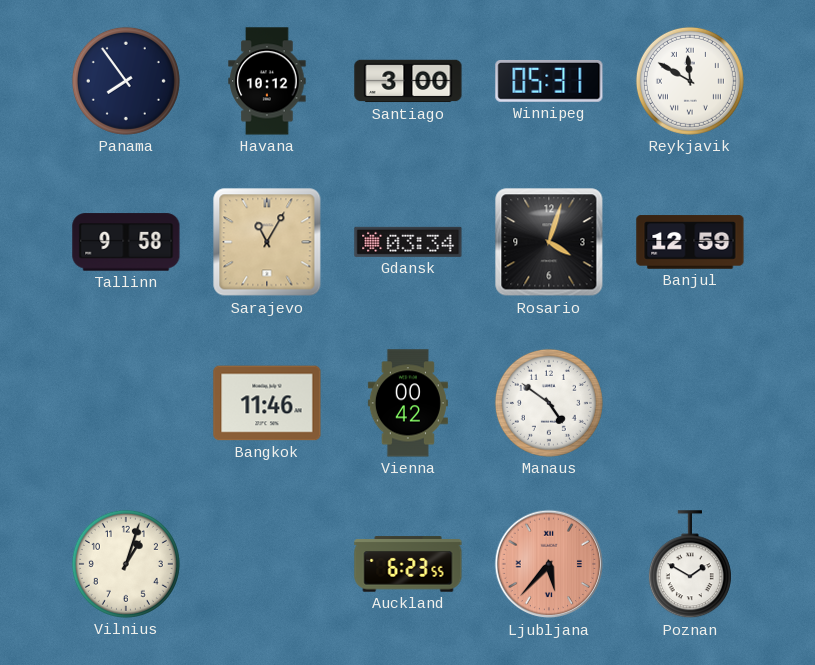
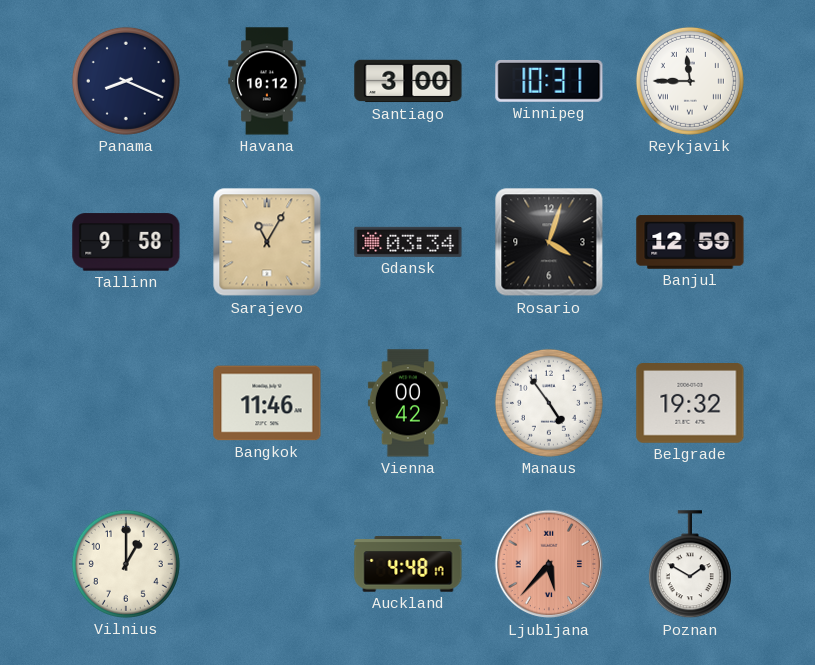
Panama: 7:54 -> 8:19
Winnipeg: 05:31 -> 10:31
Reykjavik: 11:50 -> 11:45
Manaus: 4:51 -> 4:54
Belgrade: none -> 19:32
Vilnius: 1:03 -> 1:00
Auckland: 6:23 -> 4:48
